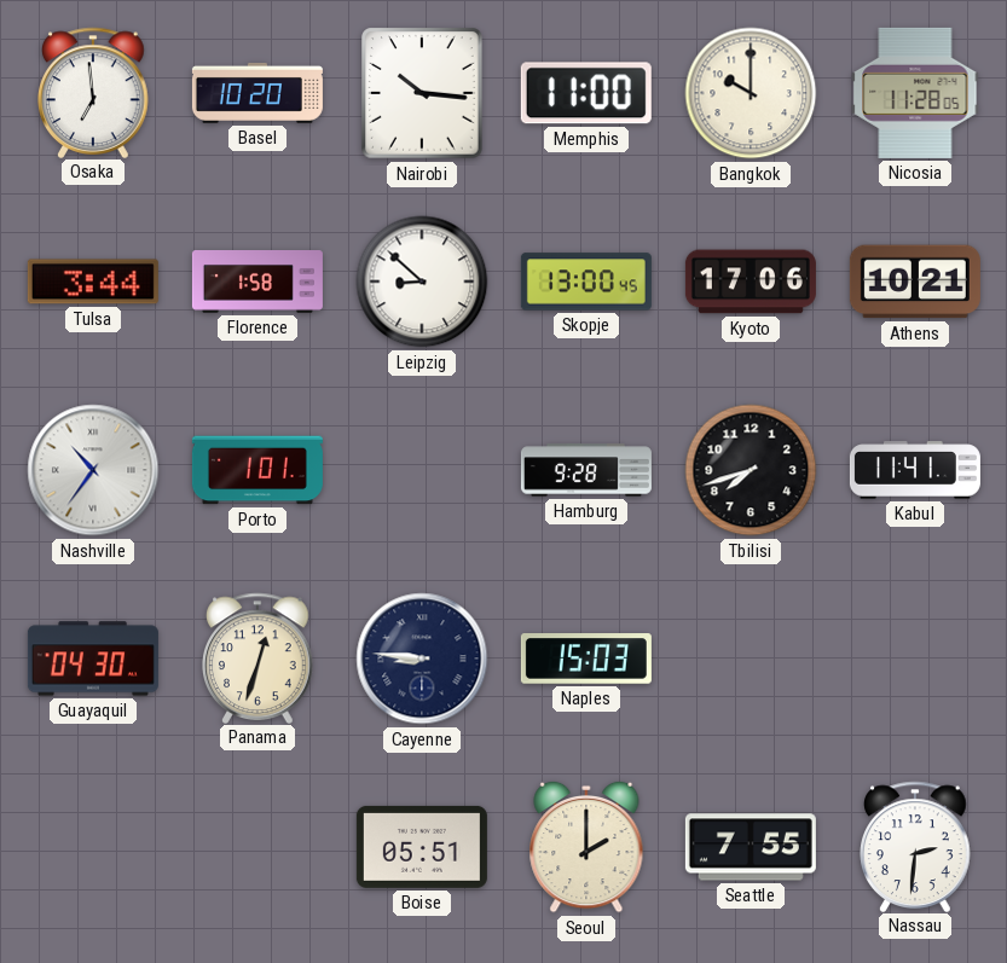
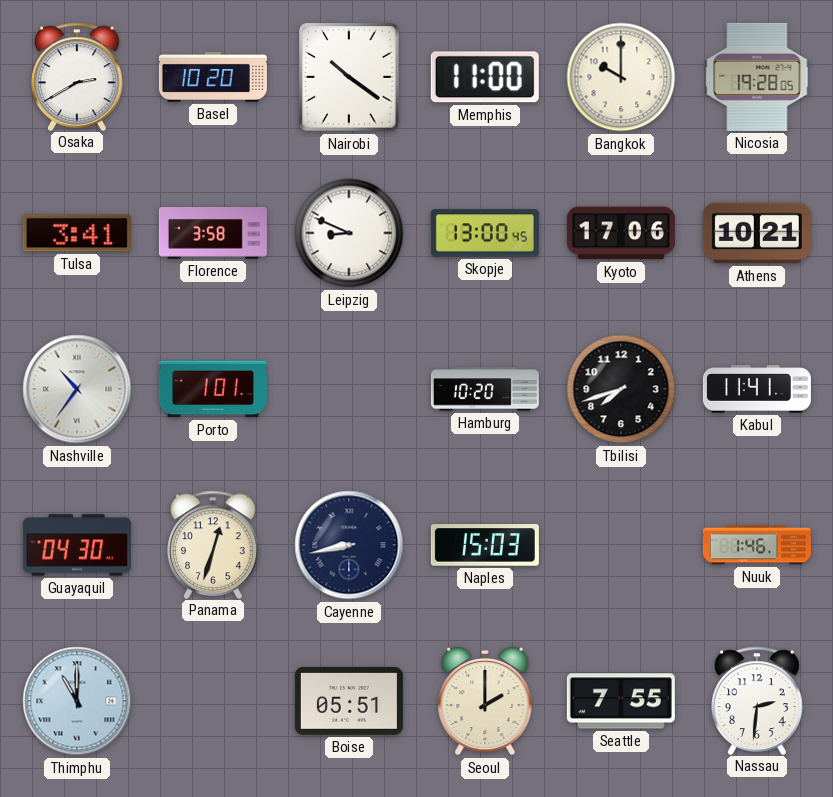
Osaka: 6:59 -> 2:40
Nairobi: 10:16 -> 10:21
Nicosia: 11:28 -> 19:28
Tulsa: 3:44 -> 3:41
Florence: 1:58 -> 3:58
Leipzig: 8:52 -> 8:49
Hamburg: 9:28 -> 10:20
Cayenne: 8:46 -> 8:43
Nuuk: none -> 1:46
Thimphu: none -> 11:00
